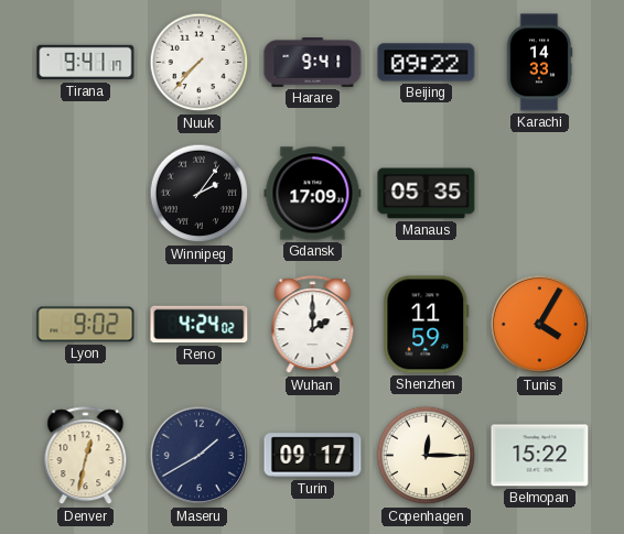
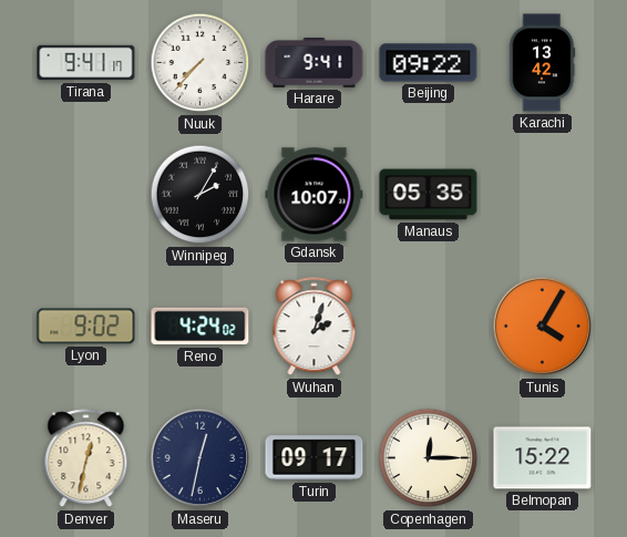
Karachi: 14:33 -> 13:42
Winnipeg: 2:06 -> 2:05
Gdansk: 17:09 -> 10:07
Wuhan: 2:00 -> 2:03
Shenzhen: 11:59 -> none
Maseru: 1:40 -> 12:32
